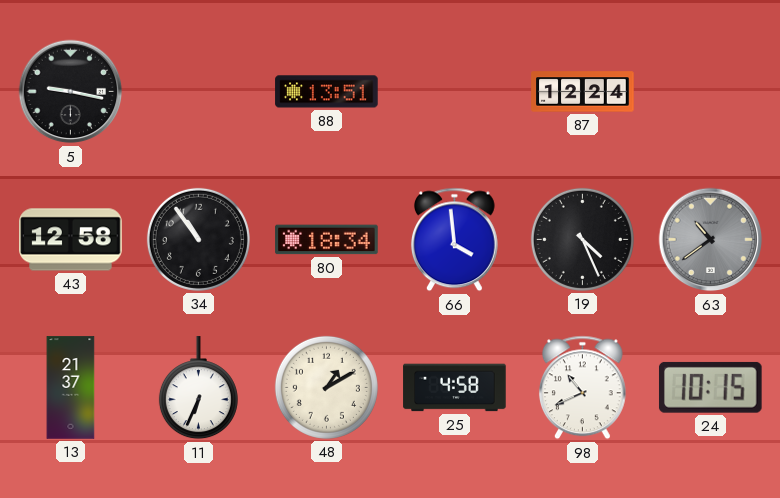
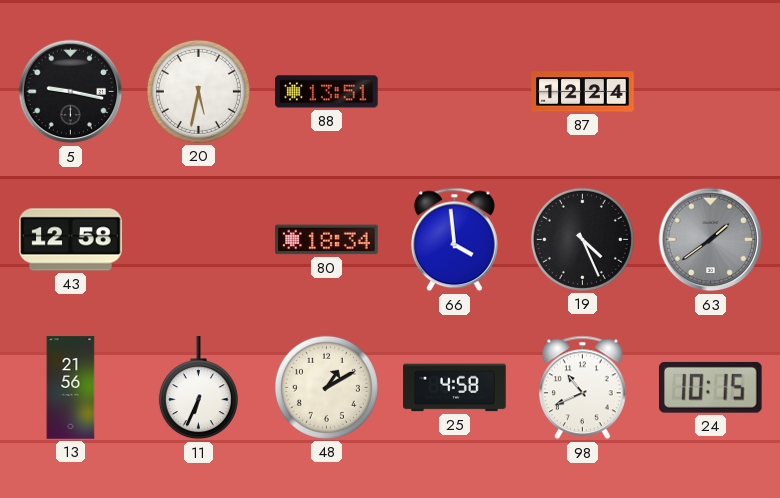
20: none -> 5:32
34: 10:54 -> none
63: 10:39 -> 1:39
13: 21:37 -> 21:56
